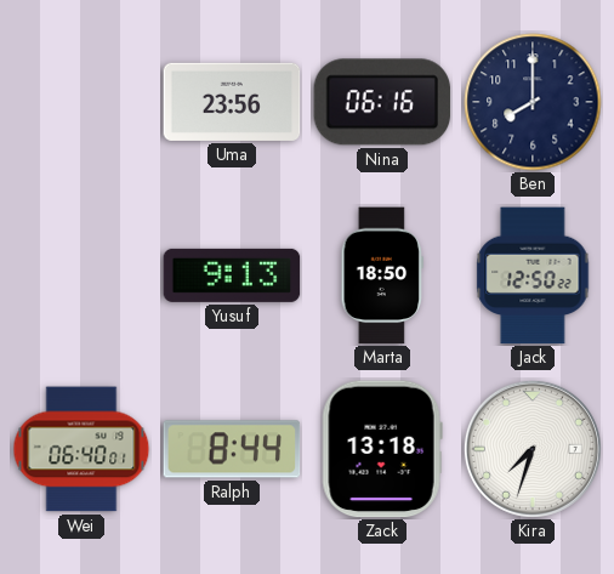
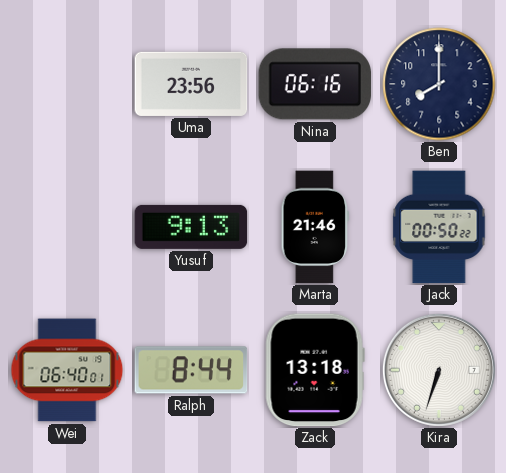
Marta: 18:50 -> 21:46
Jack: 12:50 -> 00:50
Kira: 7:33 -> 6:33
